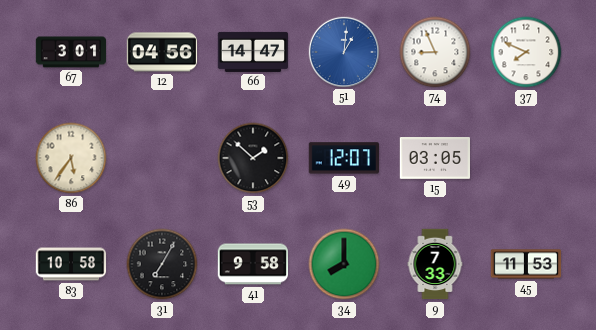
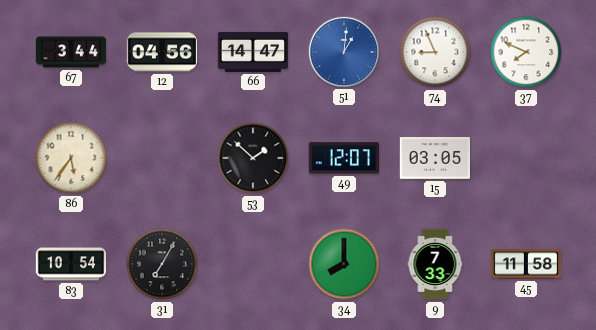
67: 3:01 -> 3:44
83: 10:58 -> 10:54
41: 9:58 -> none
45: 11:53 -> 11:58
